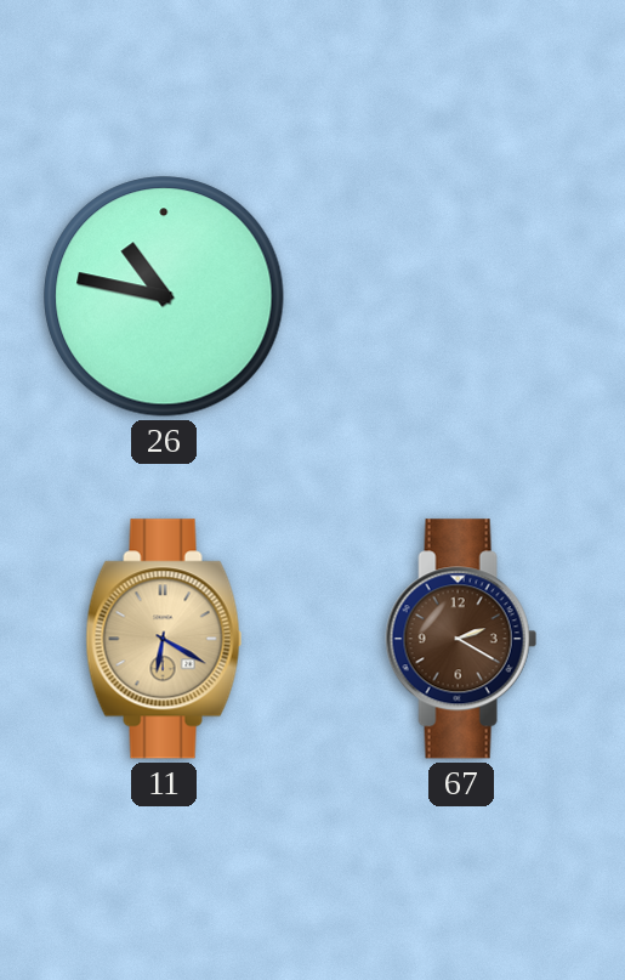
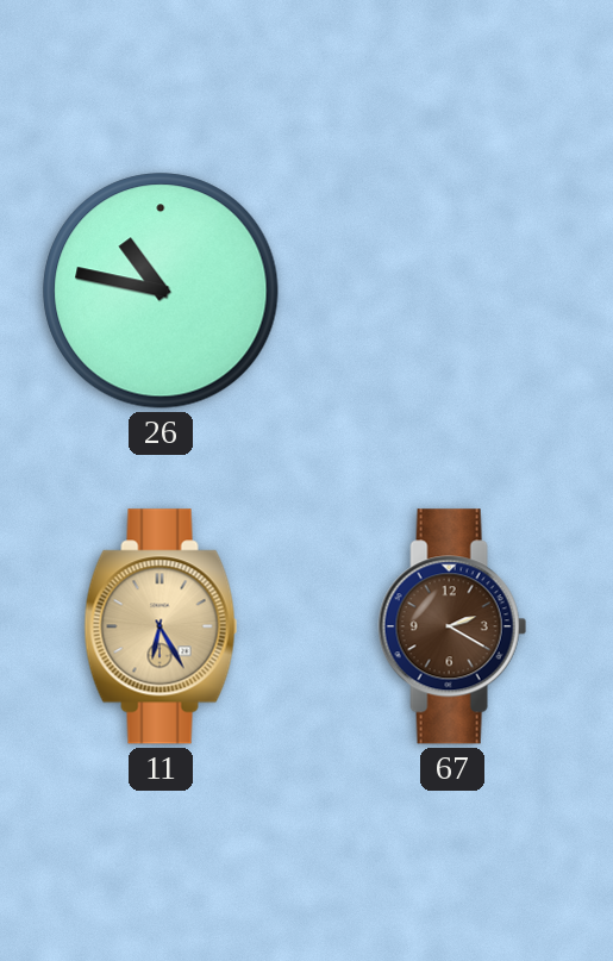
11: 6:20 -> 6:25
